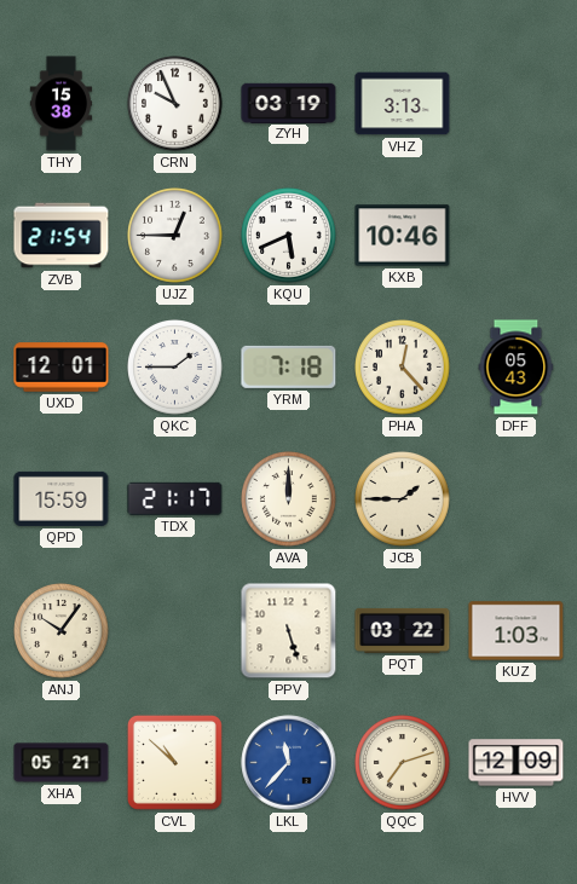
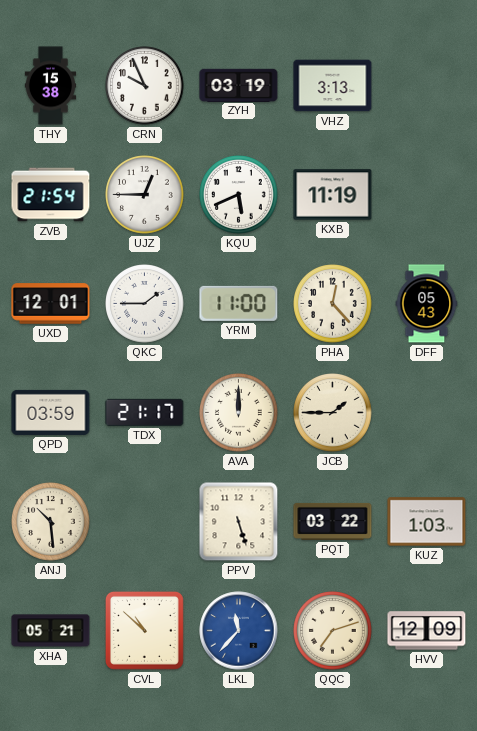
KXB: 10:46 -> 11:19
YRM: 7:18 -> 11:00
QPD: 15:59 -> 03:59
ANJ: 10:06 -> 10:29
